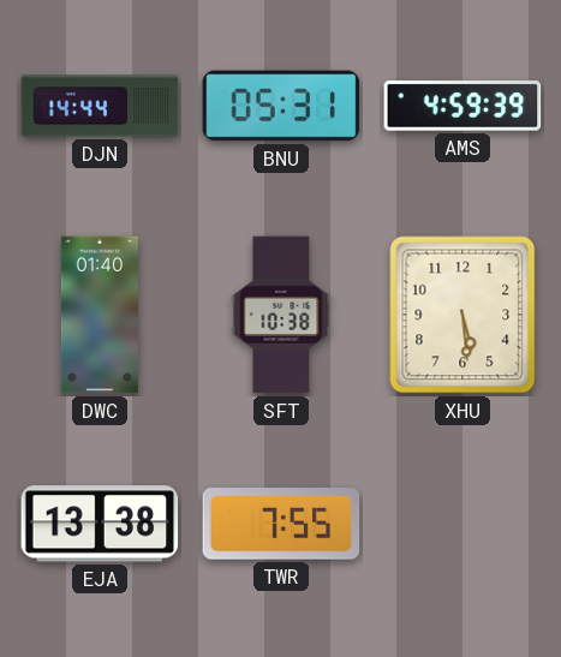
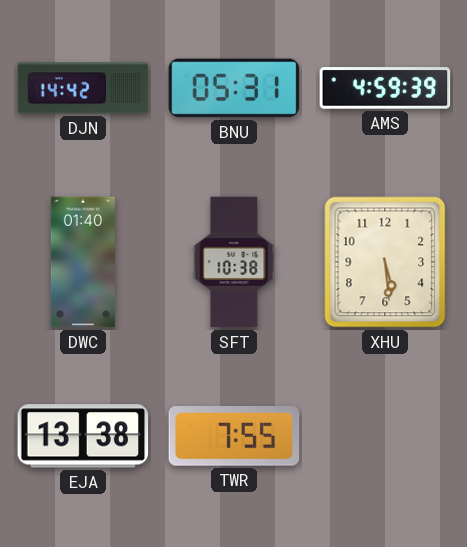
DJN: 14:44 -> 14:42
